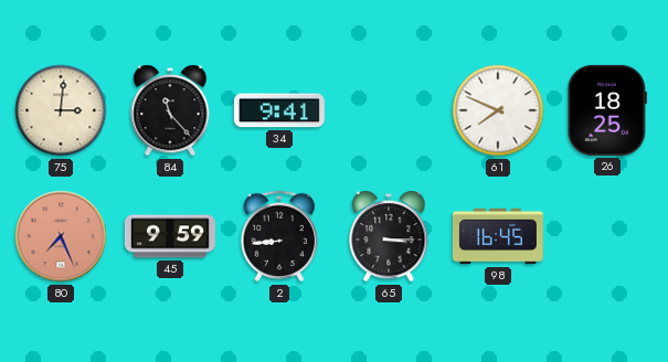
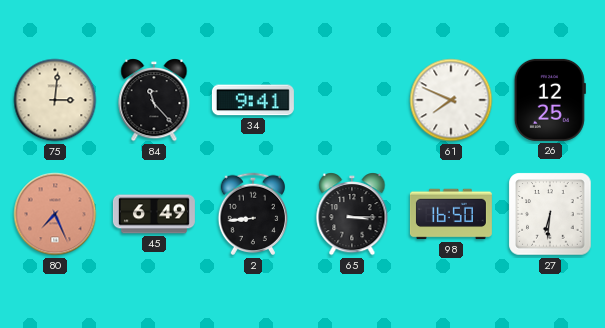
26: 18:25 -> 12:25
45: 9:59 -> 6:49
98: 16:45 -> 16:50
27: none -> 6:31
